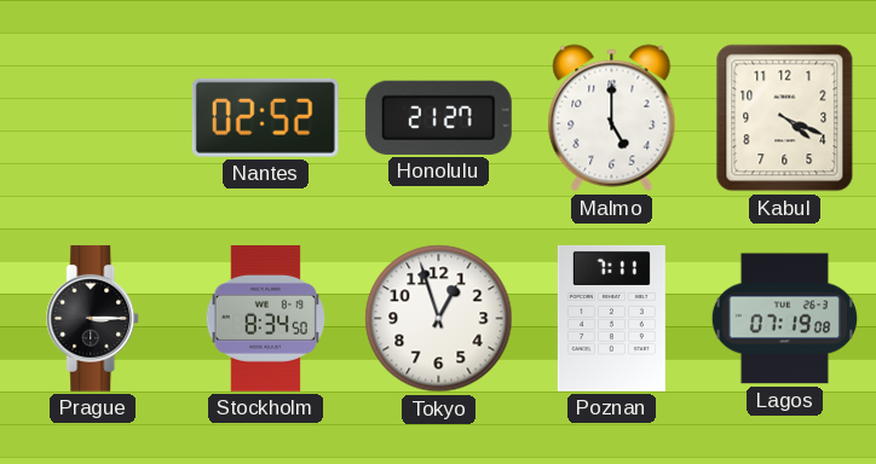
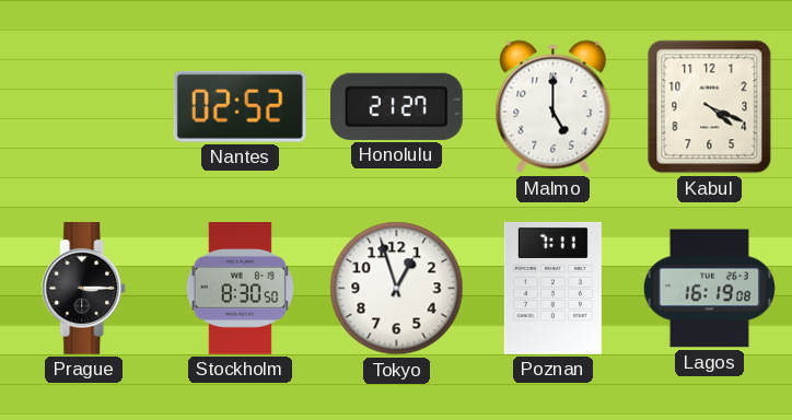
Stockholm: 8:34 -> 8:30
Lagos: 07:19 -> 16:19
